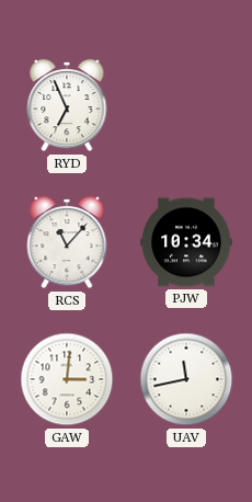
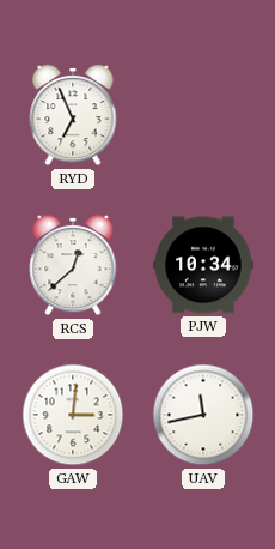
RCS: 11:07 -> 12:38
